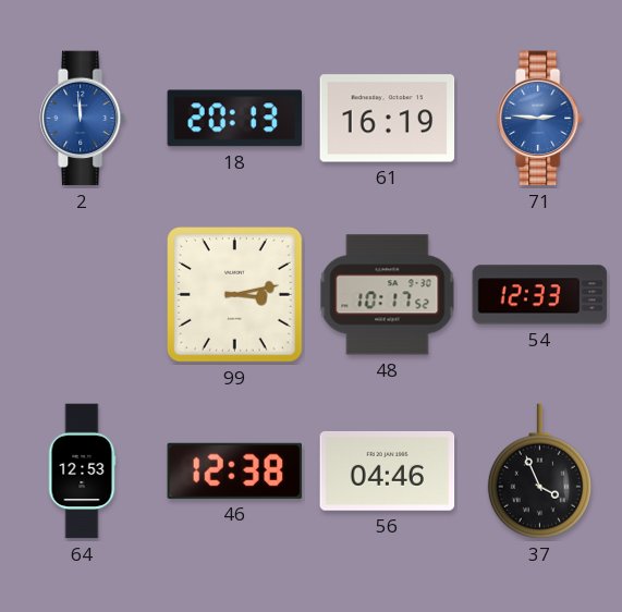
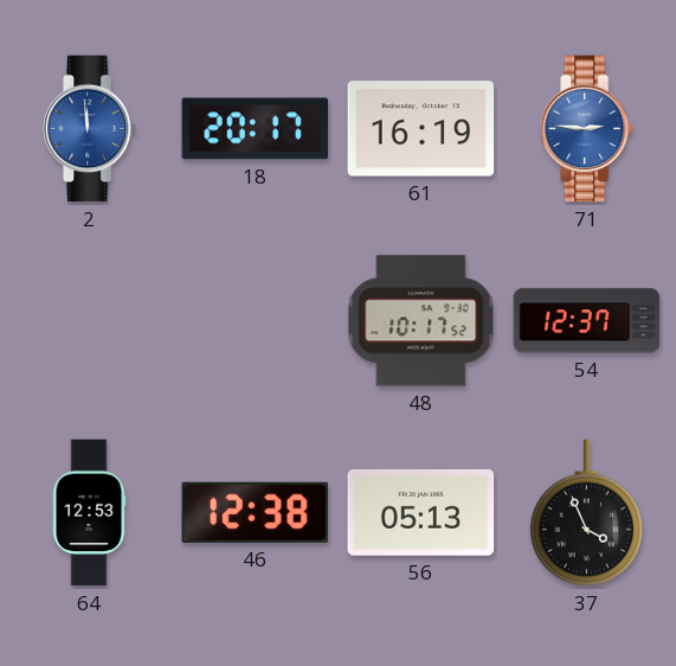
18: 20:13 -> 20:17
99: 3:13 -> none
54: 12:33 -> 12:37
56: 04:46 -> 05:13
